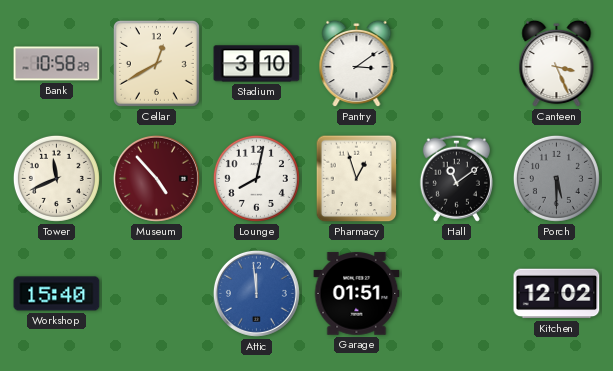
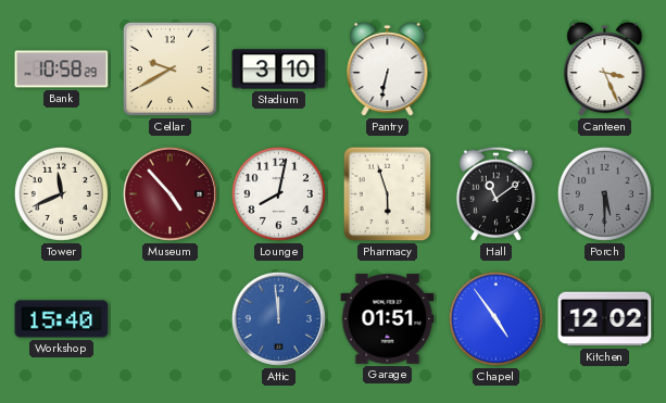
Cellar: 12:40 -> 9:40
Pantry: 3:09 -> 6:32
Pharmacy: 12:57 -> 5:57
Chapel: none -> 4:54
